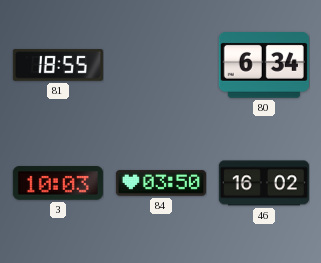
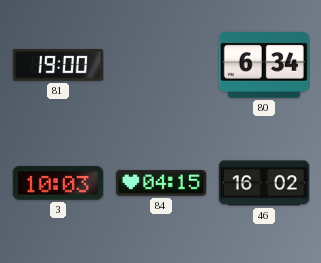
81: 18:55 -> 19:00
84: 03:50 -> 04:15
